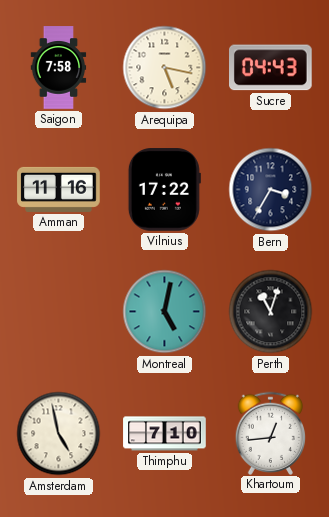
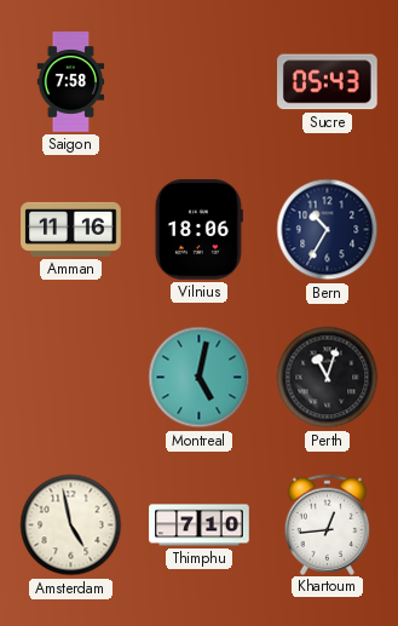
Arequipa: 5:17 -> none
Sucre: 04:43 -> 05:43
Vilnius: 17:22 -> 18:06
Bern: 3:35 -> 10:35
